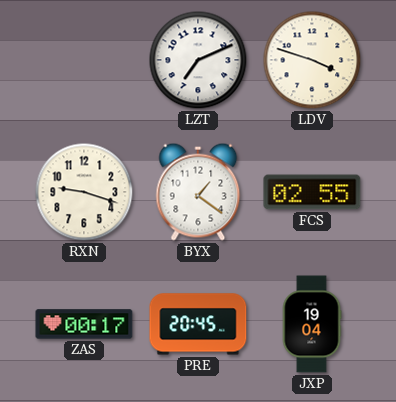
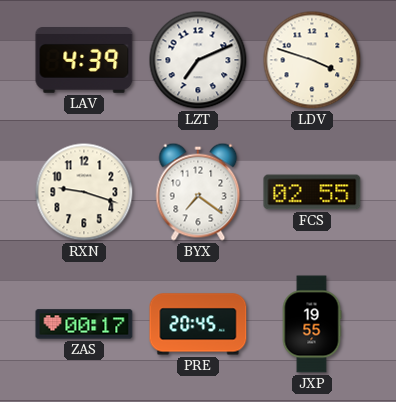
LAV: none -> 4:39
BYX: 1:21 -> 7:21
JXP: 19:04 -> 19:55
